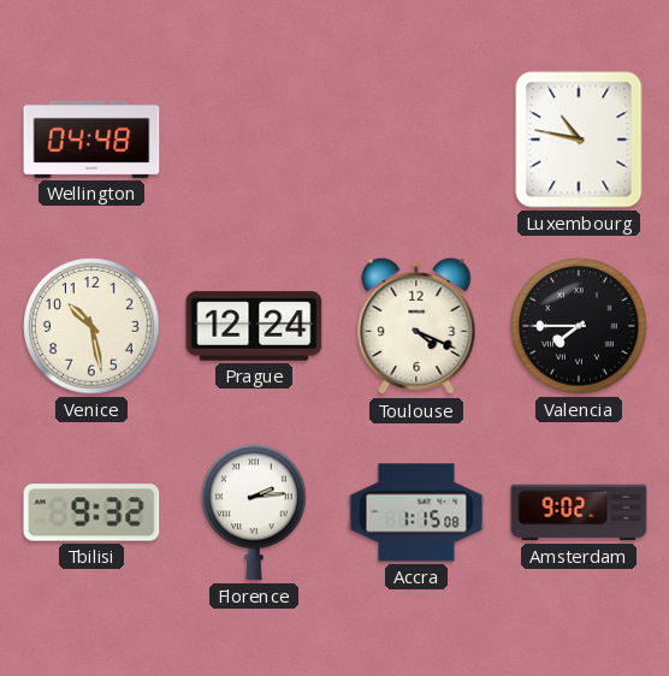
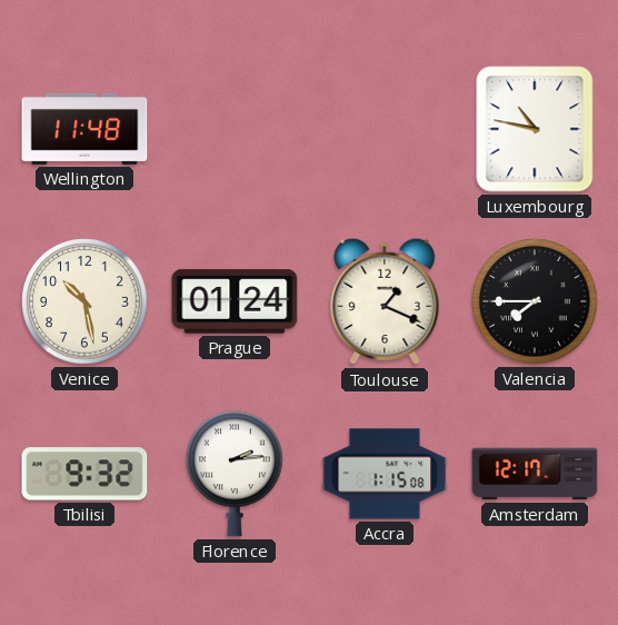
Wellington: 04:48 -> 11:48
Prague: 12:24 -> 01:24
Toulouse: 4:19 -> 1:19
Amsterdam: 9:02 -> 12:17
